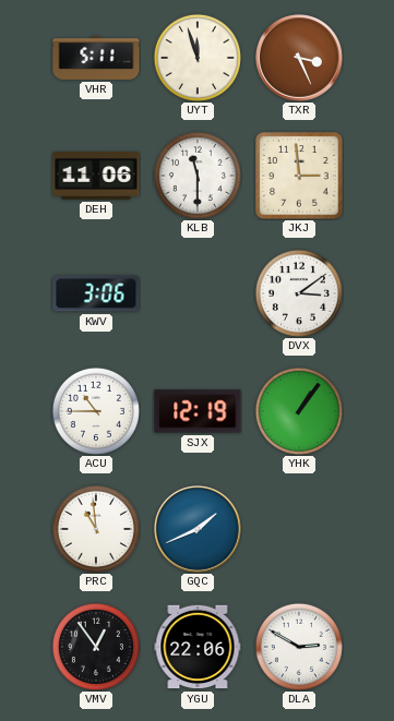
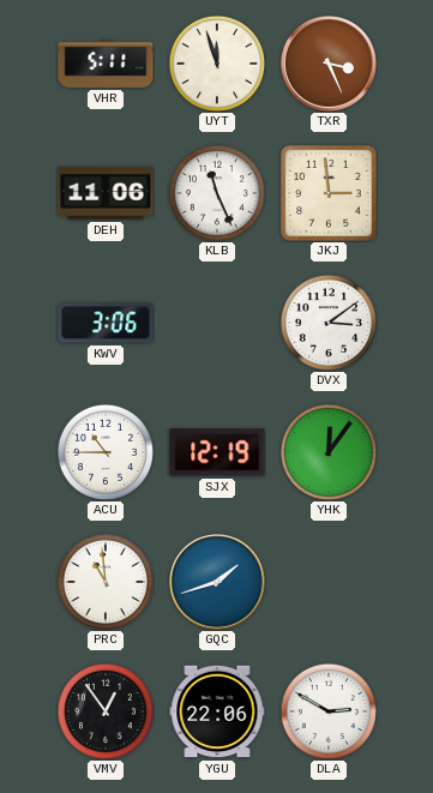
KLB: 11:30 -> 11:26
YHK: 1:06 -> 12:06
GQC: 1:41 -> 1:42
